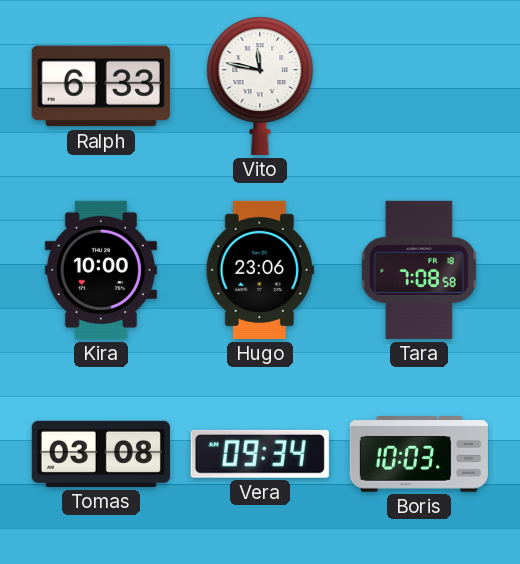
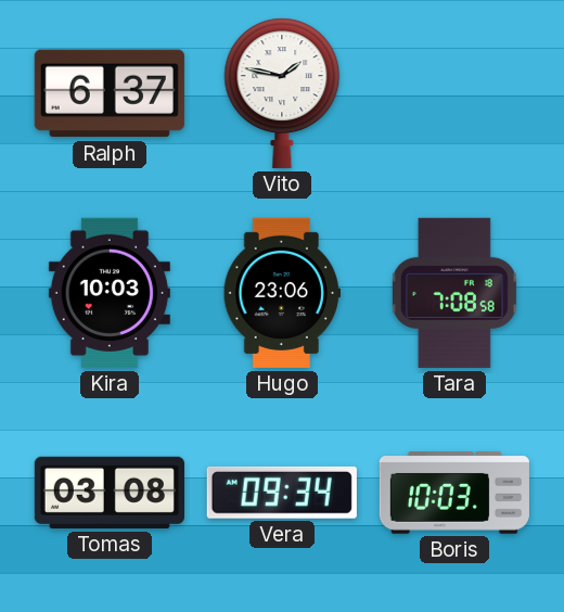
Ralph: 6:33 -> 6:37
Vito: 11:47 -> 1:47
Kira: 10:00 -> 10:03
